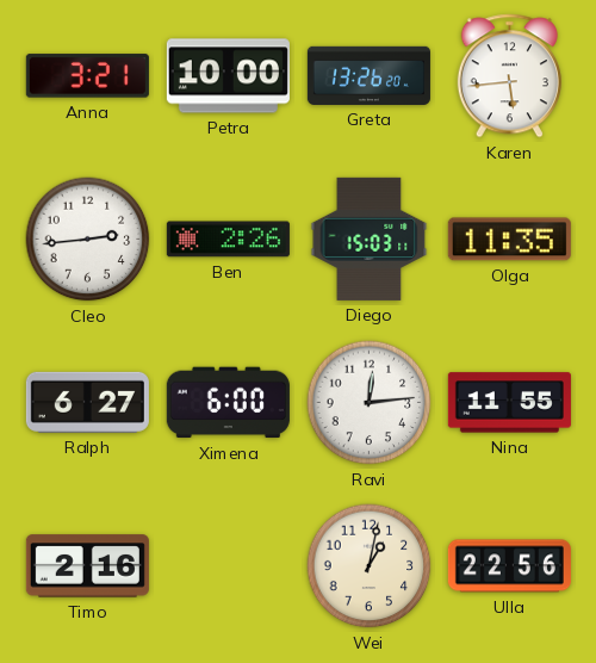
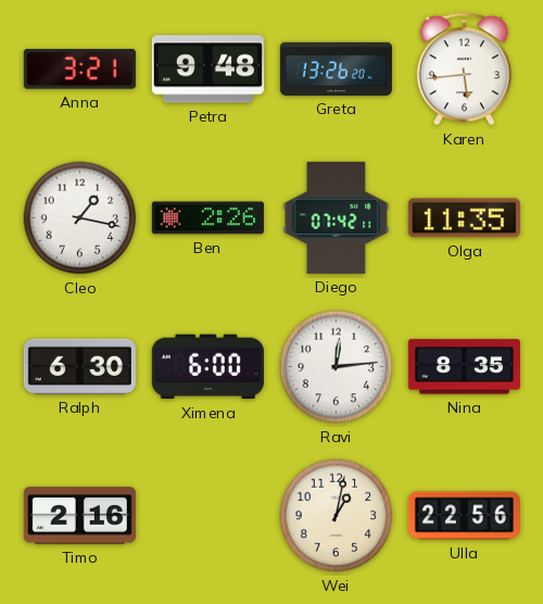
Petra: 10:00 -> 9:48
Cleo: 2:44 -> 1:17
Diego: 15:03 -> 07:42
Ralph: 6:27 -> 6:30
Nina: 11:55 -> 8:35
